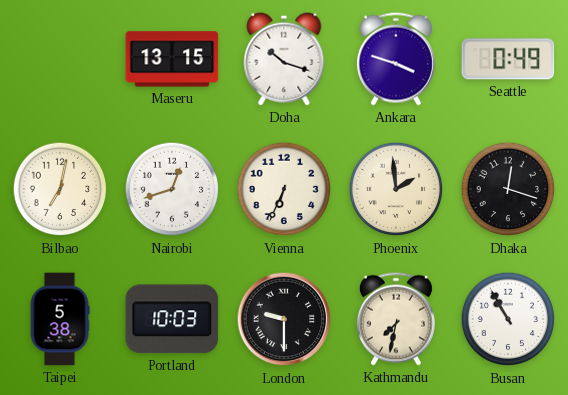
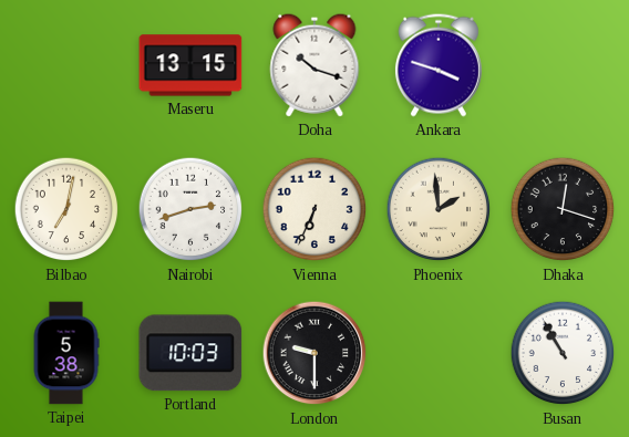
Seattle: 0:49 -> none
Nairobi: 12:42 -> 2:42
Kathmandu: 7:32 -> none
